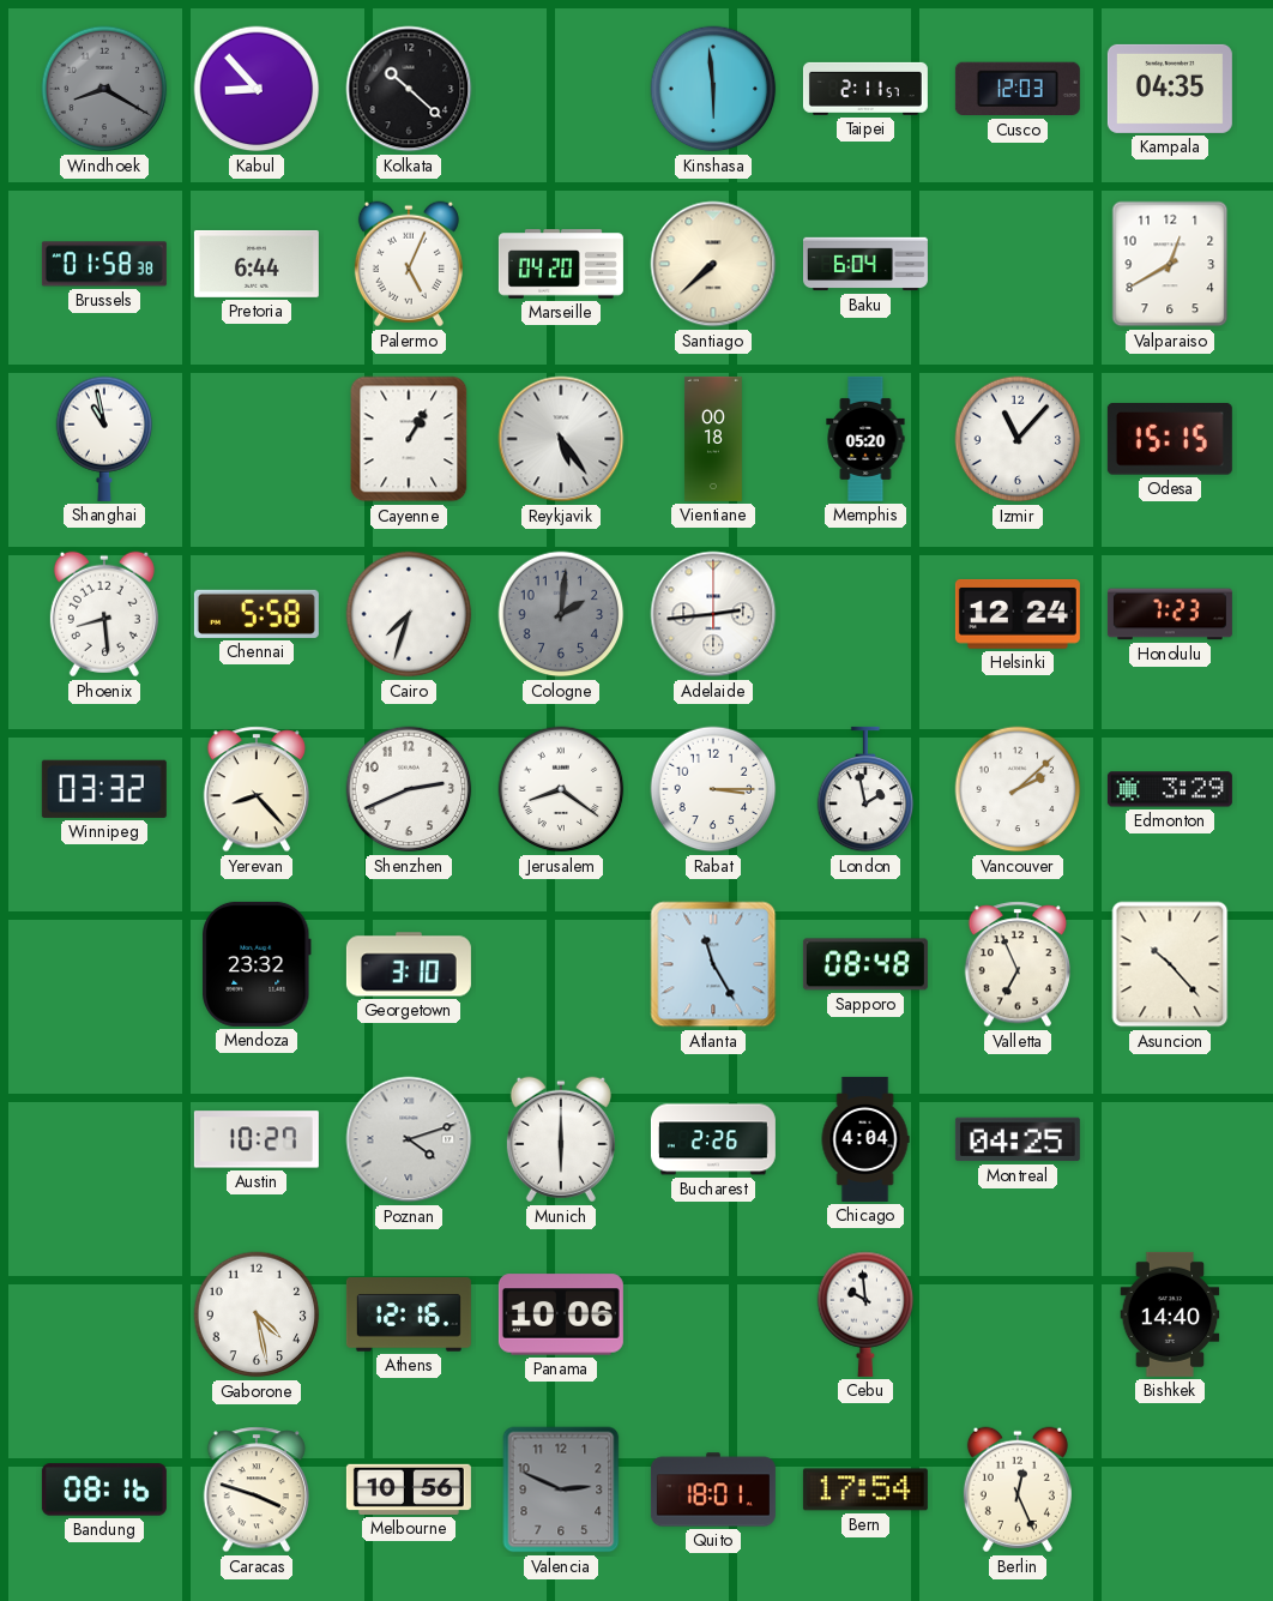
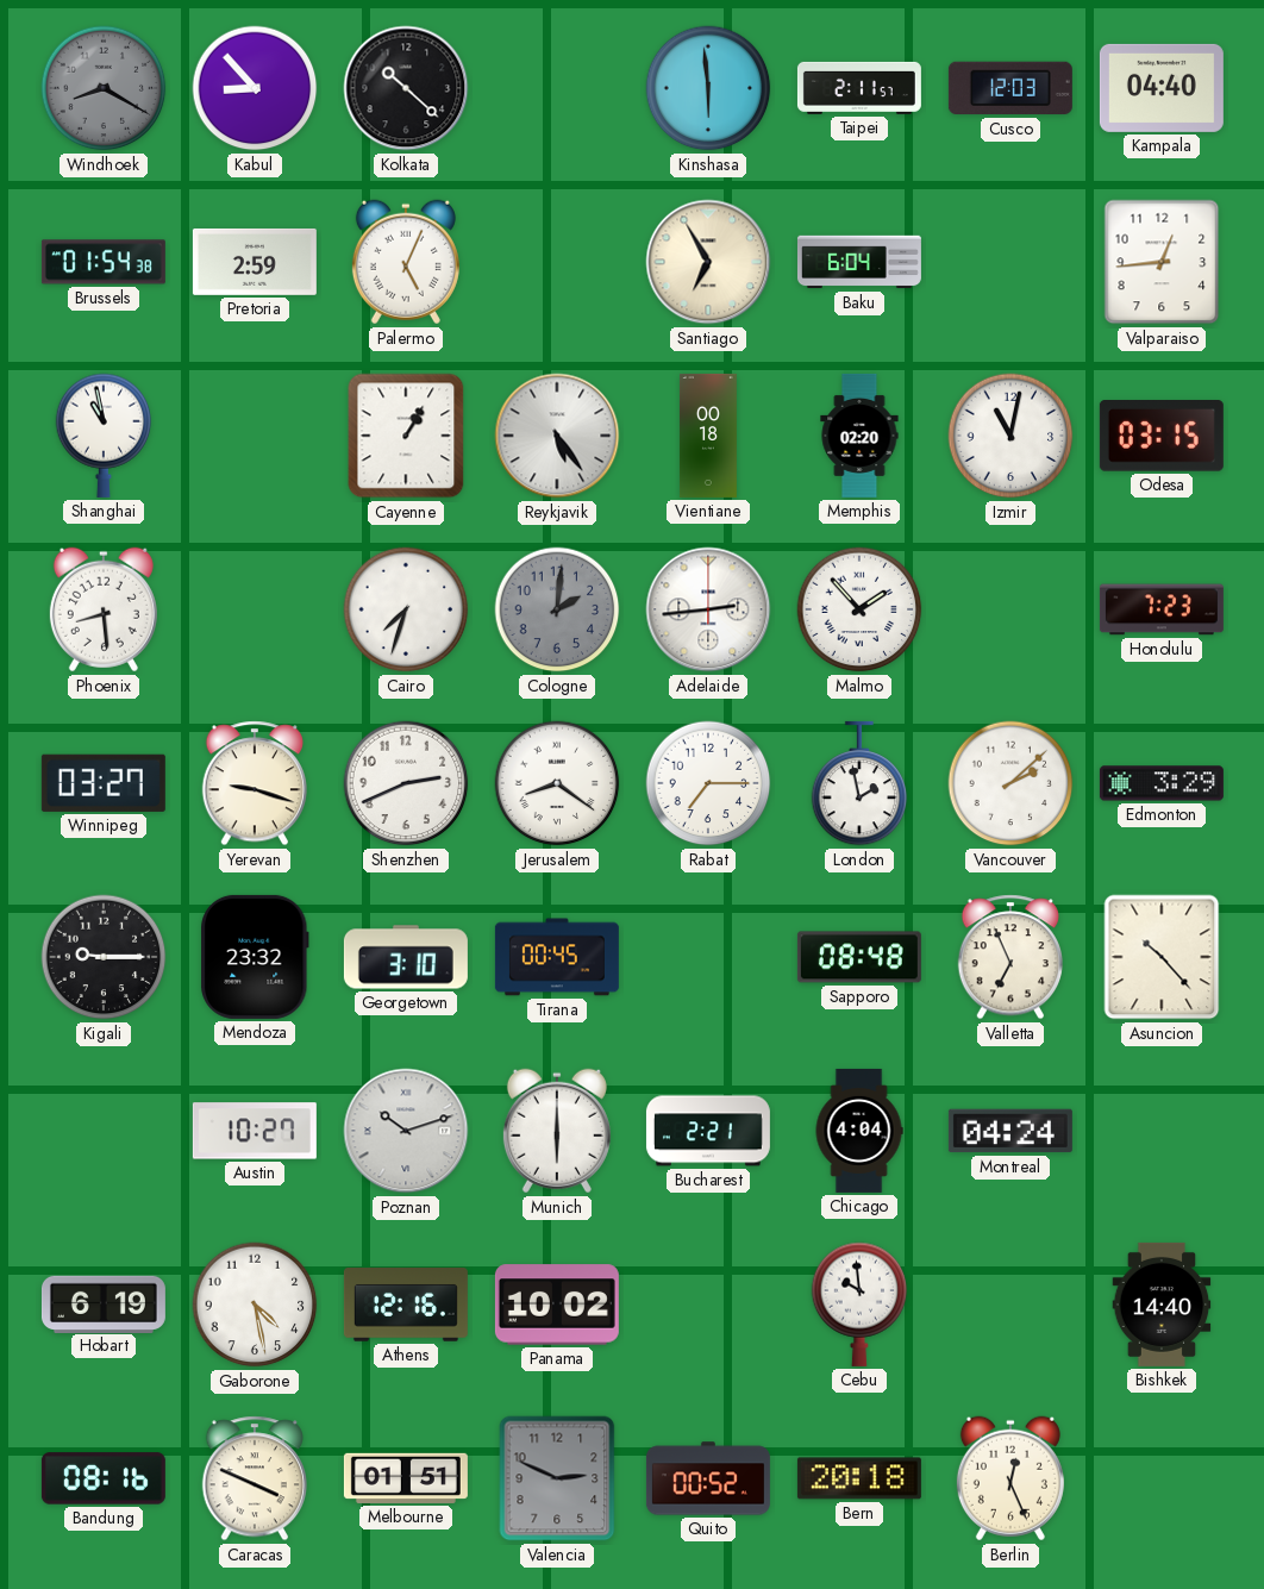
Kampala: 04:35 -> 04:40
Brussels: 01:58 -> 01:54
Pretoria: 6:44 -> 2:59
Marseille: 04:20 -> none
Santiago: 7:38 -> 6:55
Valparaiso: 12:40 -> 12:44
Memphis: 05:20 -> 02:20
Izmir: 11:07 -> 11:02
Odesa: 15:15 -> 03:15
Chennai: 5:58 -> none
Malmo: none -> 1:53
Helsinki: 12:24 -> none
Winnipeg: 03:32 -> 03:27
Yerevan: 8:23 -> 9:18
Rabat: 3:15 -> 7:15
Kigali: none -> 9:15
Tirana: none -> 00:45
Atlanta: 11:25 -> none
Poznan: 4:12 -> 10:12
Bucharest: 2:26 -> 2:21
Montreal: 04:25 -> 04:24
Hobart: none -> 6:19
Panama: 10:06 -> 10:02
Caracas: 3:48 -> 3:49
Melbourne: 10:56 -> 01:51
Quito: 18:01 -> 00:52
Bern: 17:54 -> 20:18
